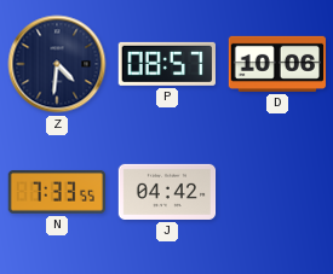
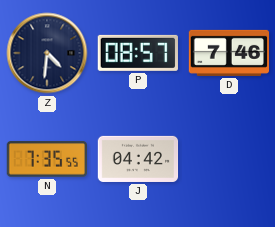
D: 10:06 -> 7:46
N: 7:33 -> 7:35
